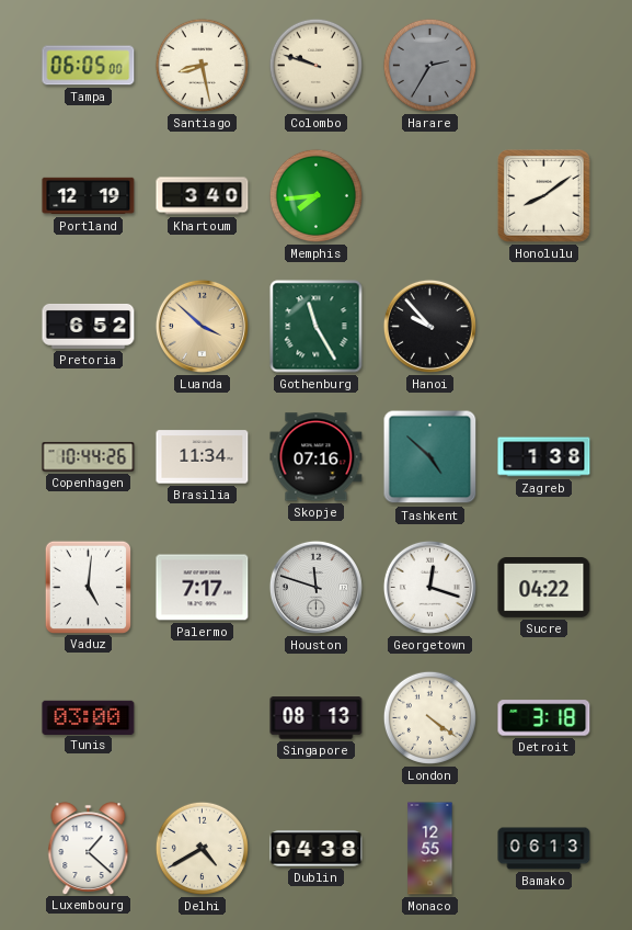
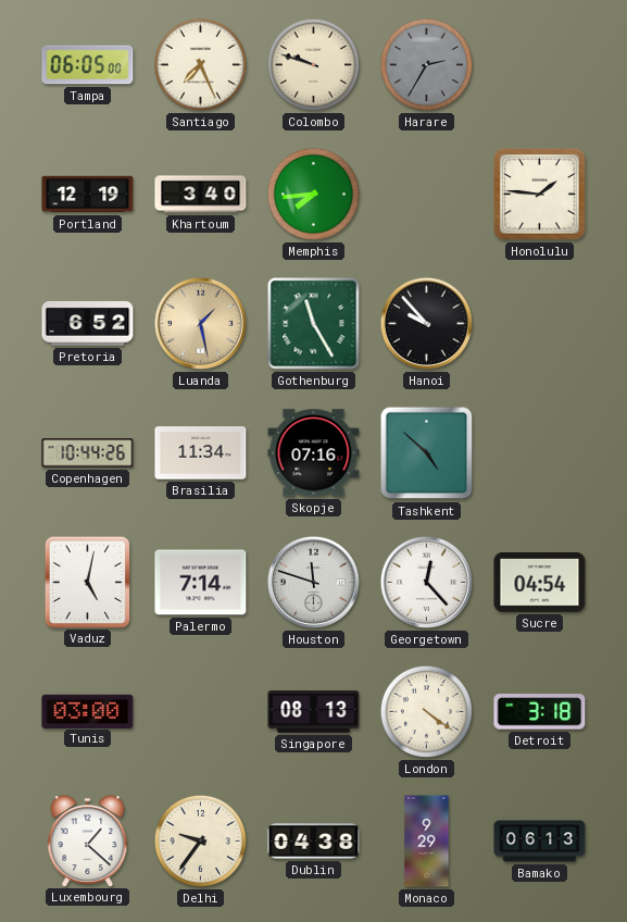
Santiago: 8:28 -> 7:26
Honolulu: 8:09 -> 1:46
Luanda: 3:52 -> 1:28
Zagreb: 1:38 -> none
Vaduz: 5:01 -> 5:02
Palermo: 7:17 -> 7:14
Georgetown: 12:18 -> 12:23
Sucre: 04:22 -> 04:54
Delhi: 4:40 -> 9:36
Monaco: 12:55 -> 9:29
